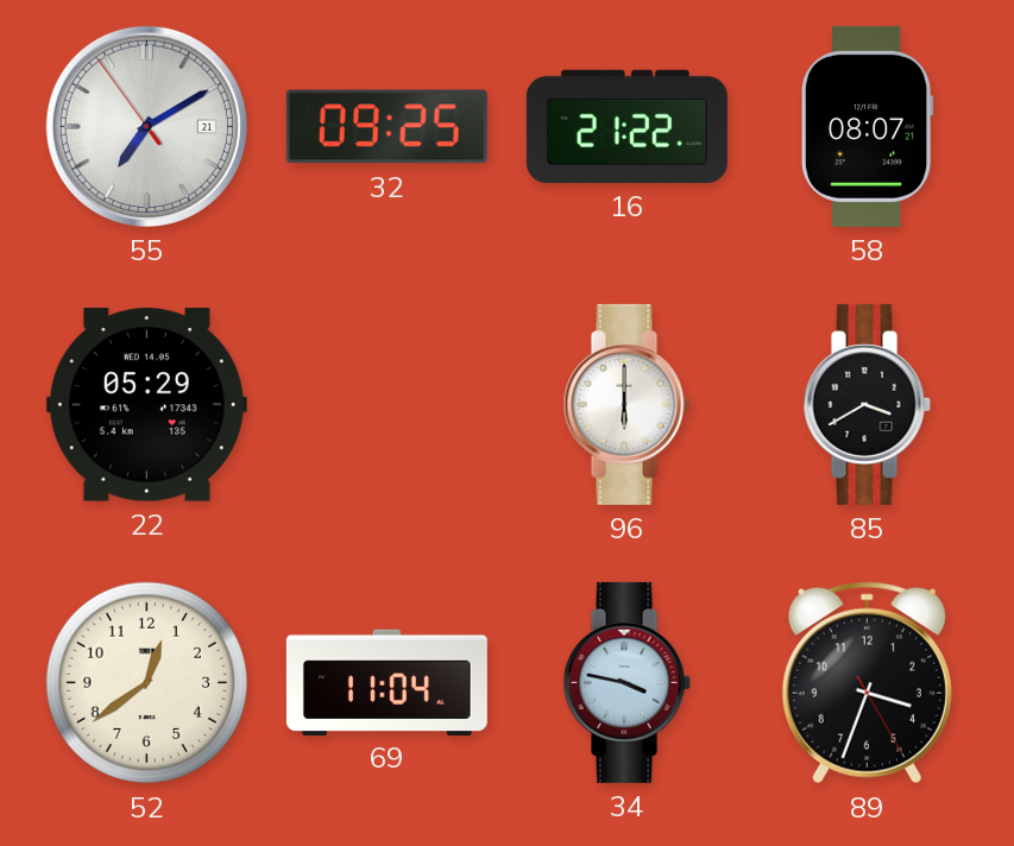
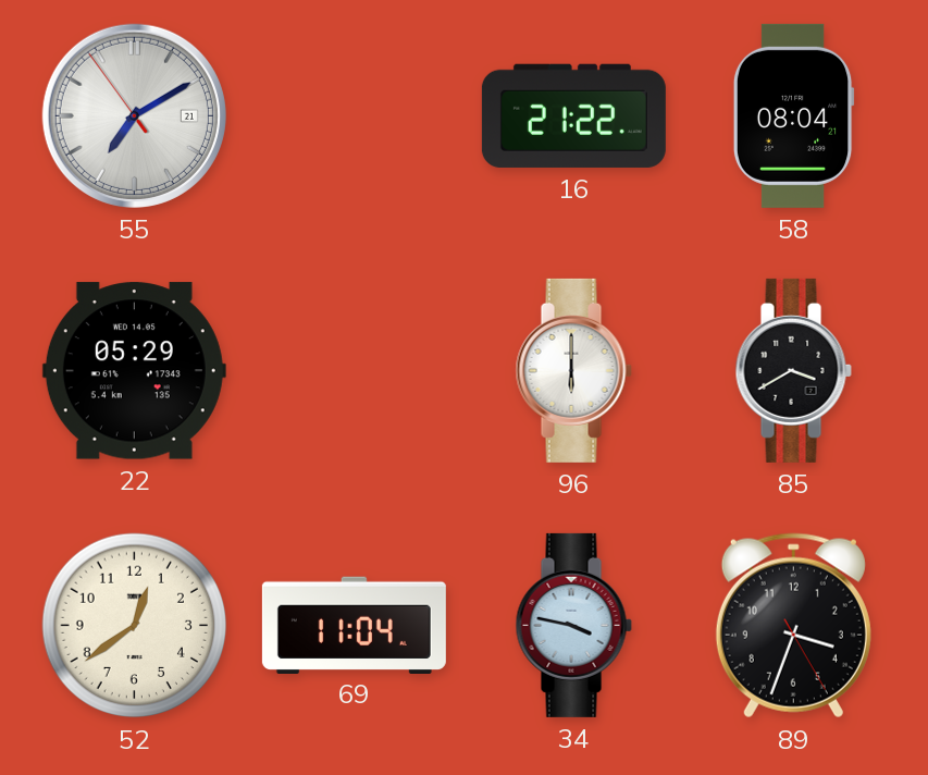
32: 09:25 -> none
58: 08:07 -> 08:04
